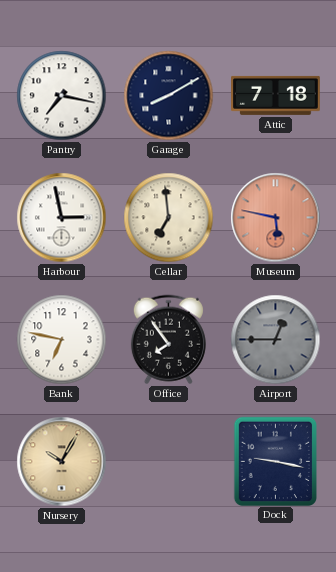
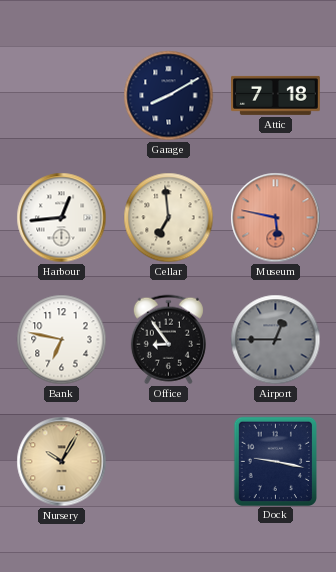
Pantry: 7:17 -> none
Harbour: 2:58 -> 12:44
Office: 7:54 -> 8:54
